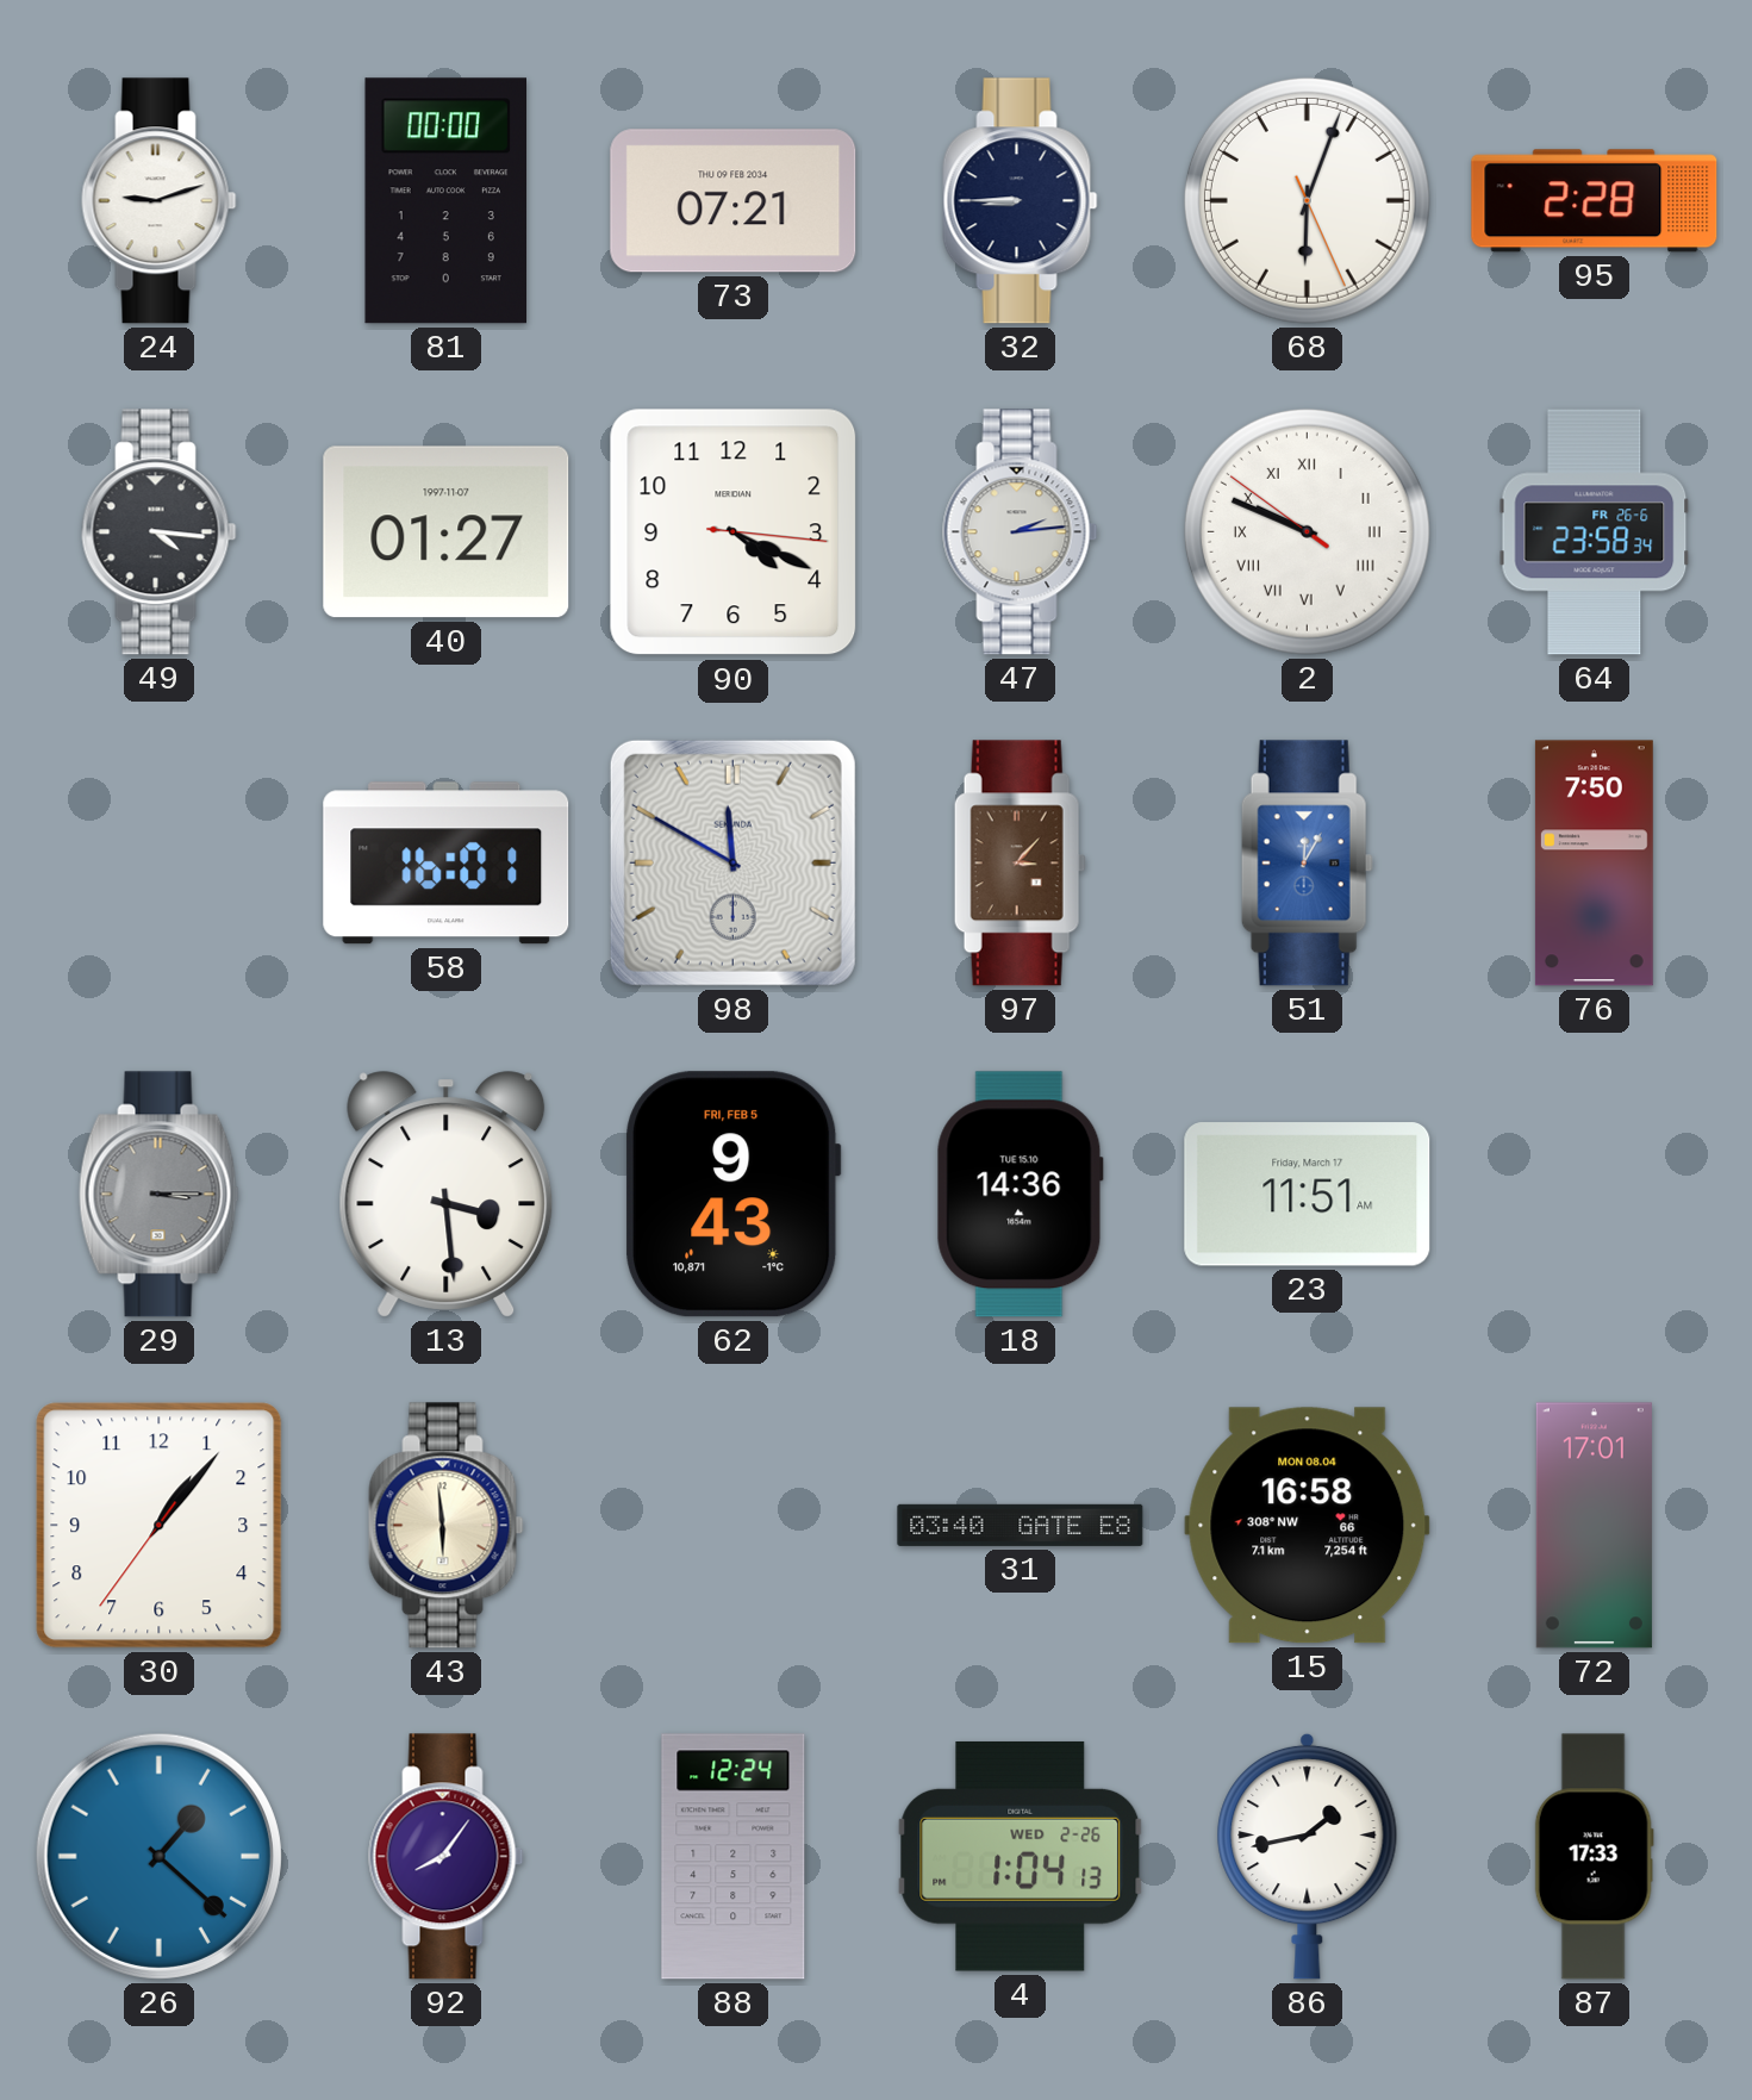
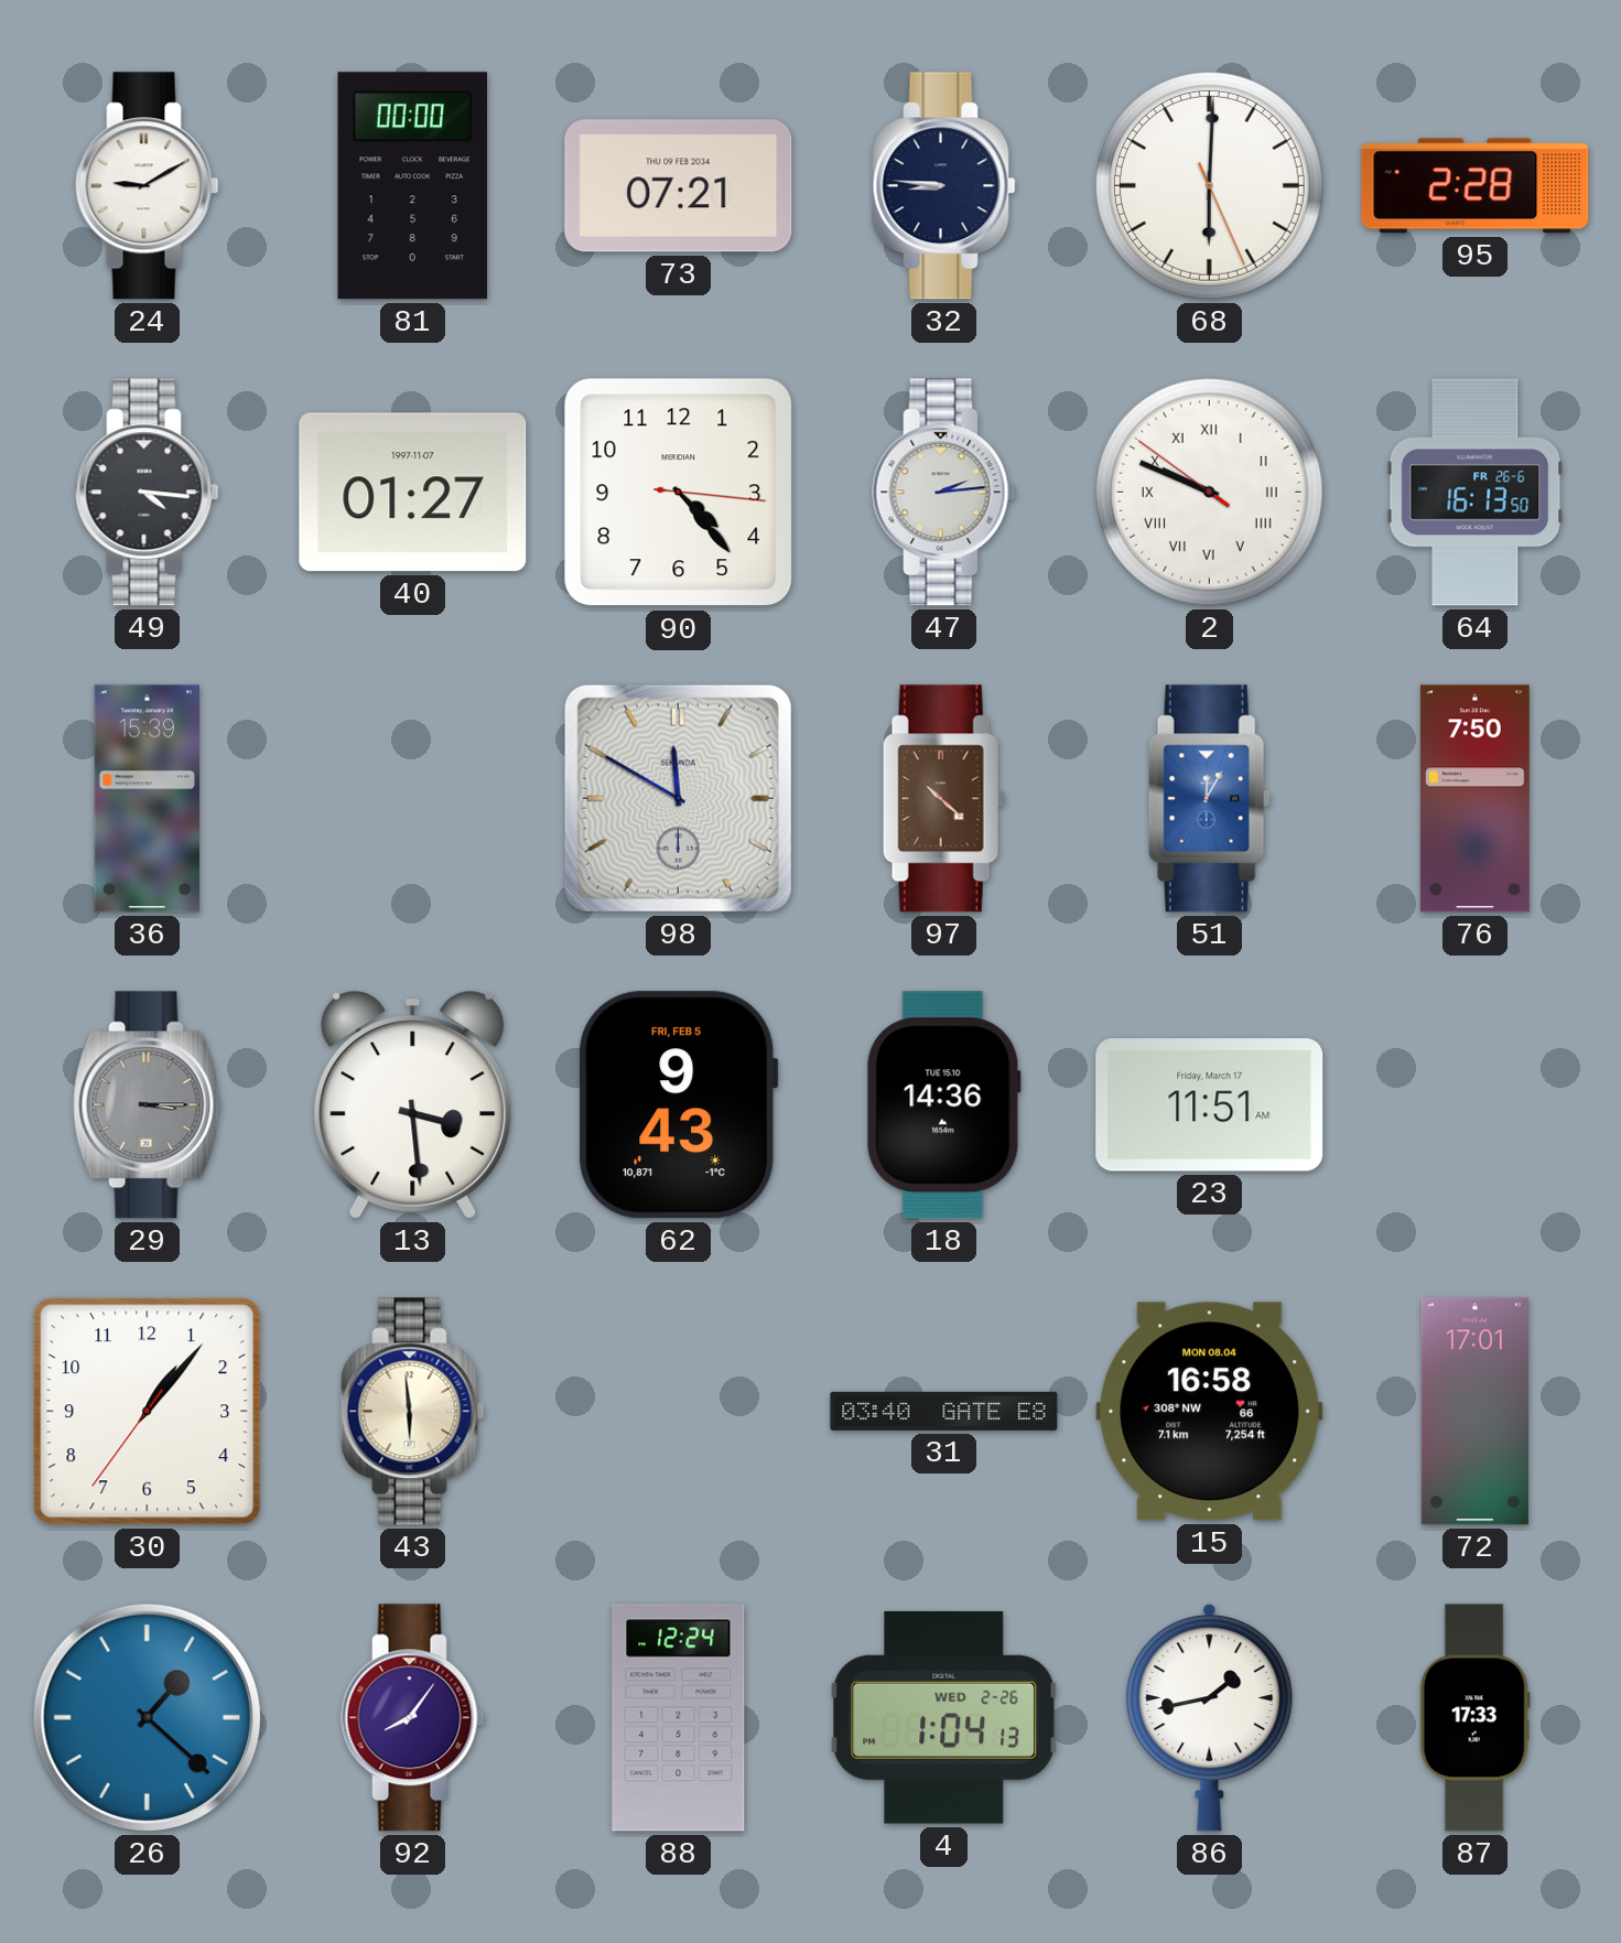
24: 9:12 -> 9:10
32: 8:45 -> 8:46
68: 6:03 -> 6:00
90: 4:19 -> 4:23
64: 23:58 -> 16:13
36: none -> 15:39
58: 16:01 -> none
97: 3:07 -> 10:22
